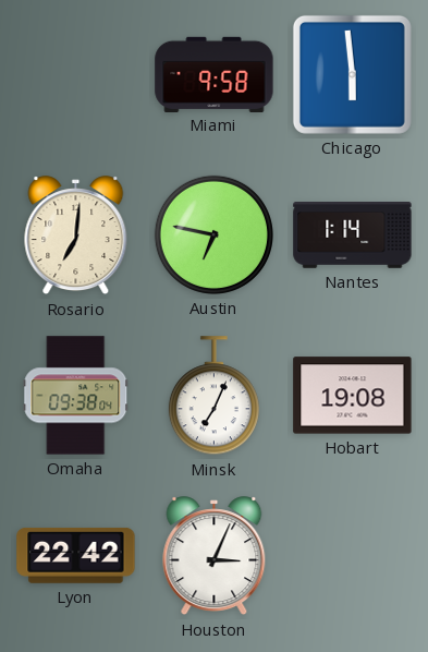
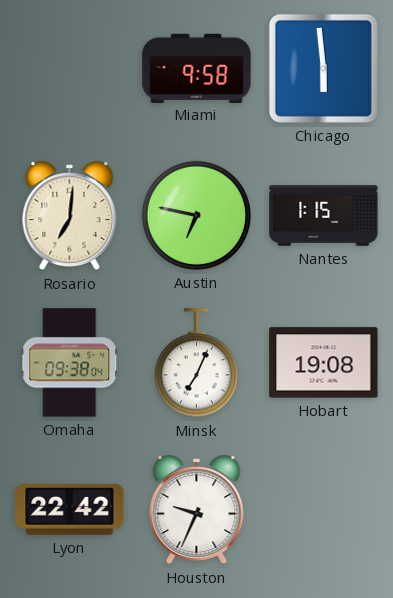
Nantes: 1:14 -> 1:15
Houston: 3:04 -> 9:34
